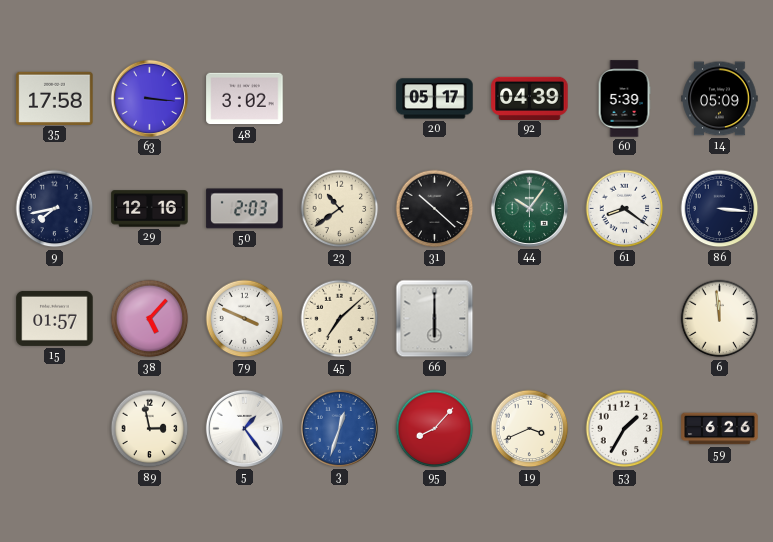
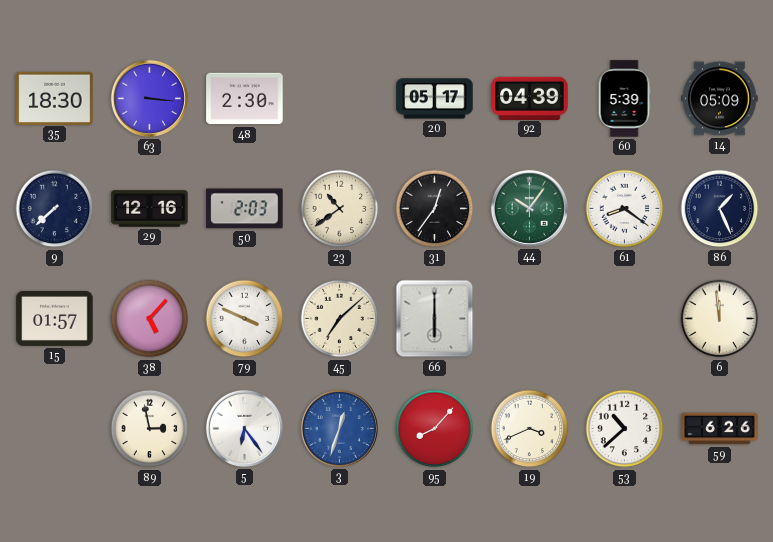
35: 17:58 -> 18:30
48: 3:02 -> 2:30
9: 7:43 -> 7:38
31: 10:22 -> 12:36
86: 3:16 -> 1:26
5: 1:24 -> 6:24
53: 1:35 -> 10:38
